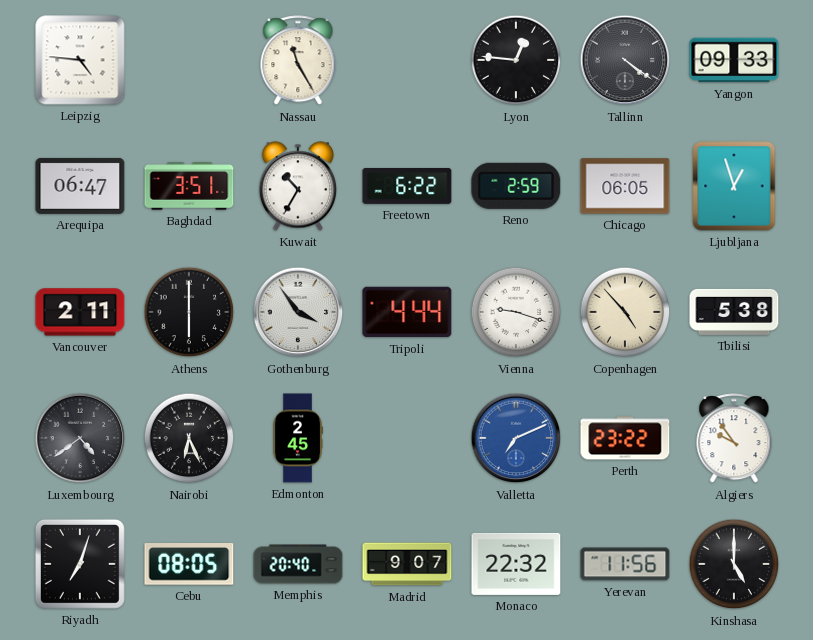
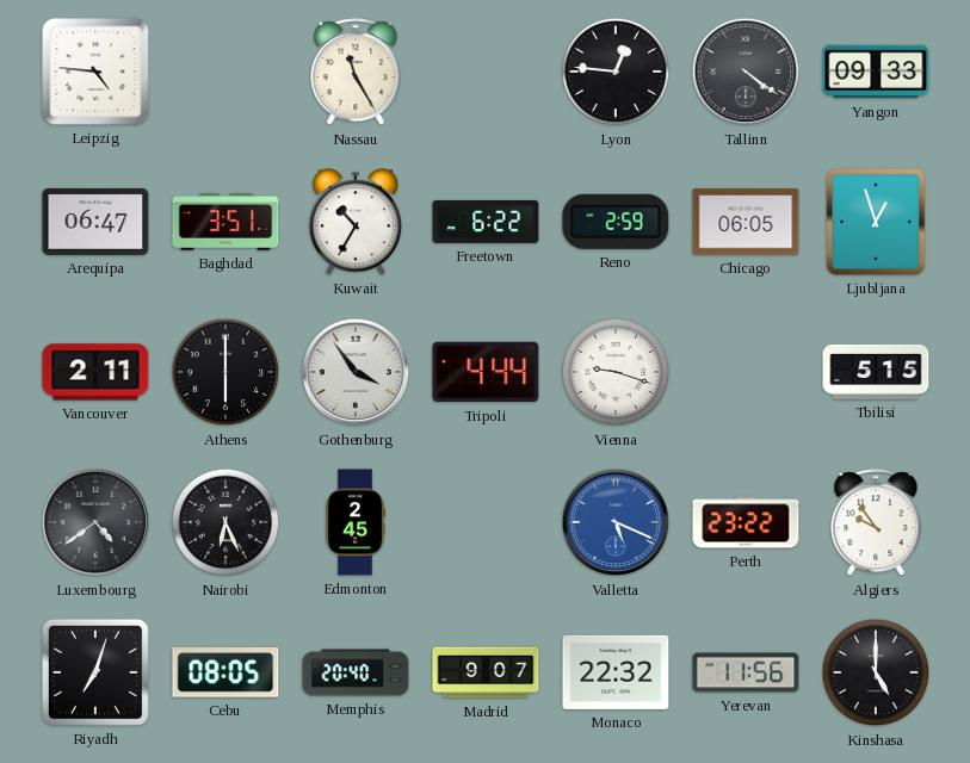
Copenhagen: 4:53 -> none
Tbilisi: 5:38 -> 5:15
Valletta: 7:11 -> 5:19
